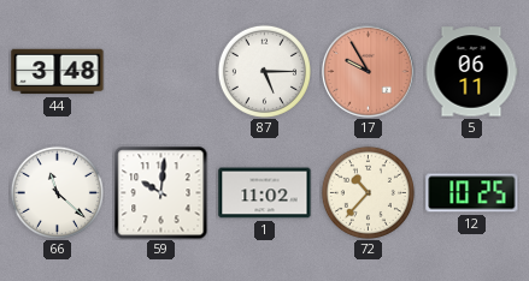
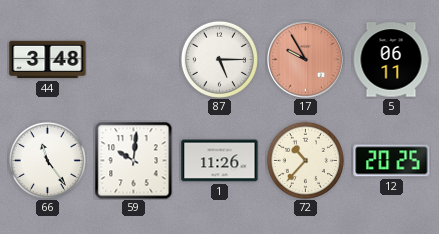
66: 11:22 -> 11:24
1: 11:02 -> 11:26
12: 10:25 -> 20:25
